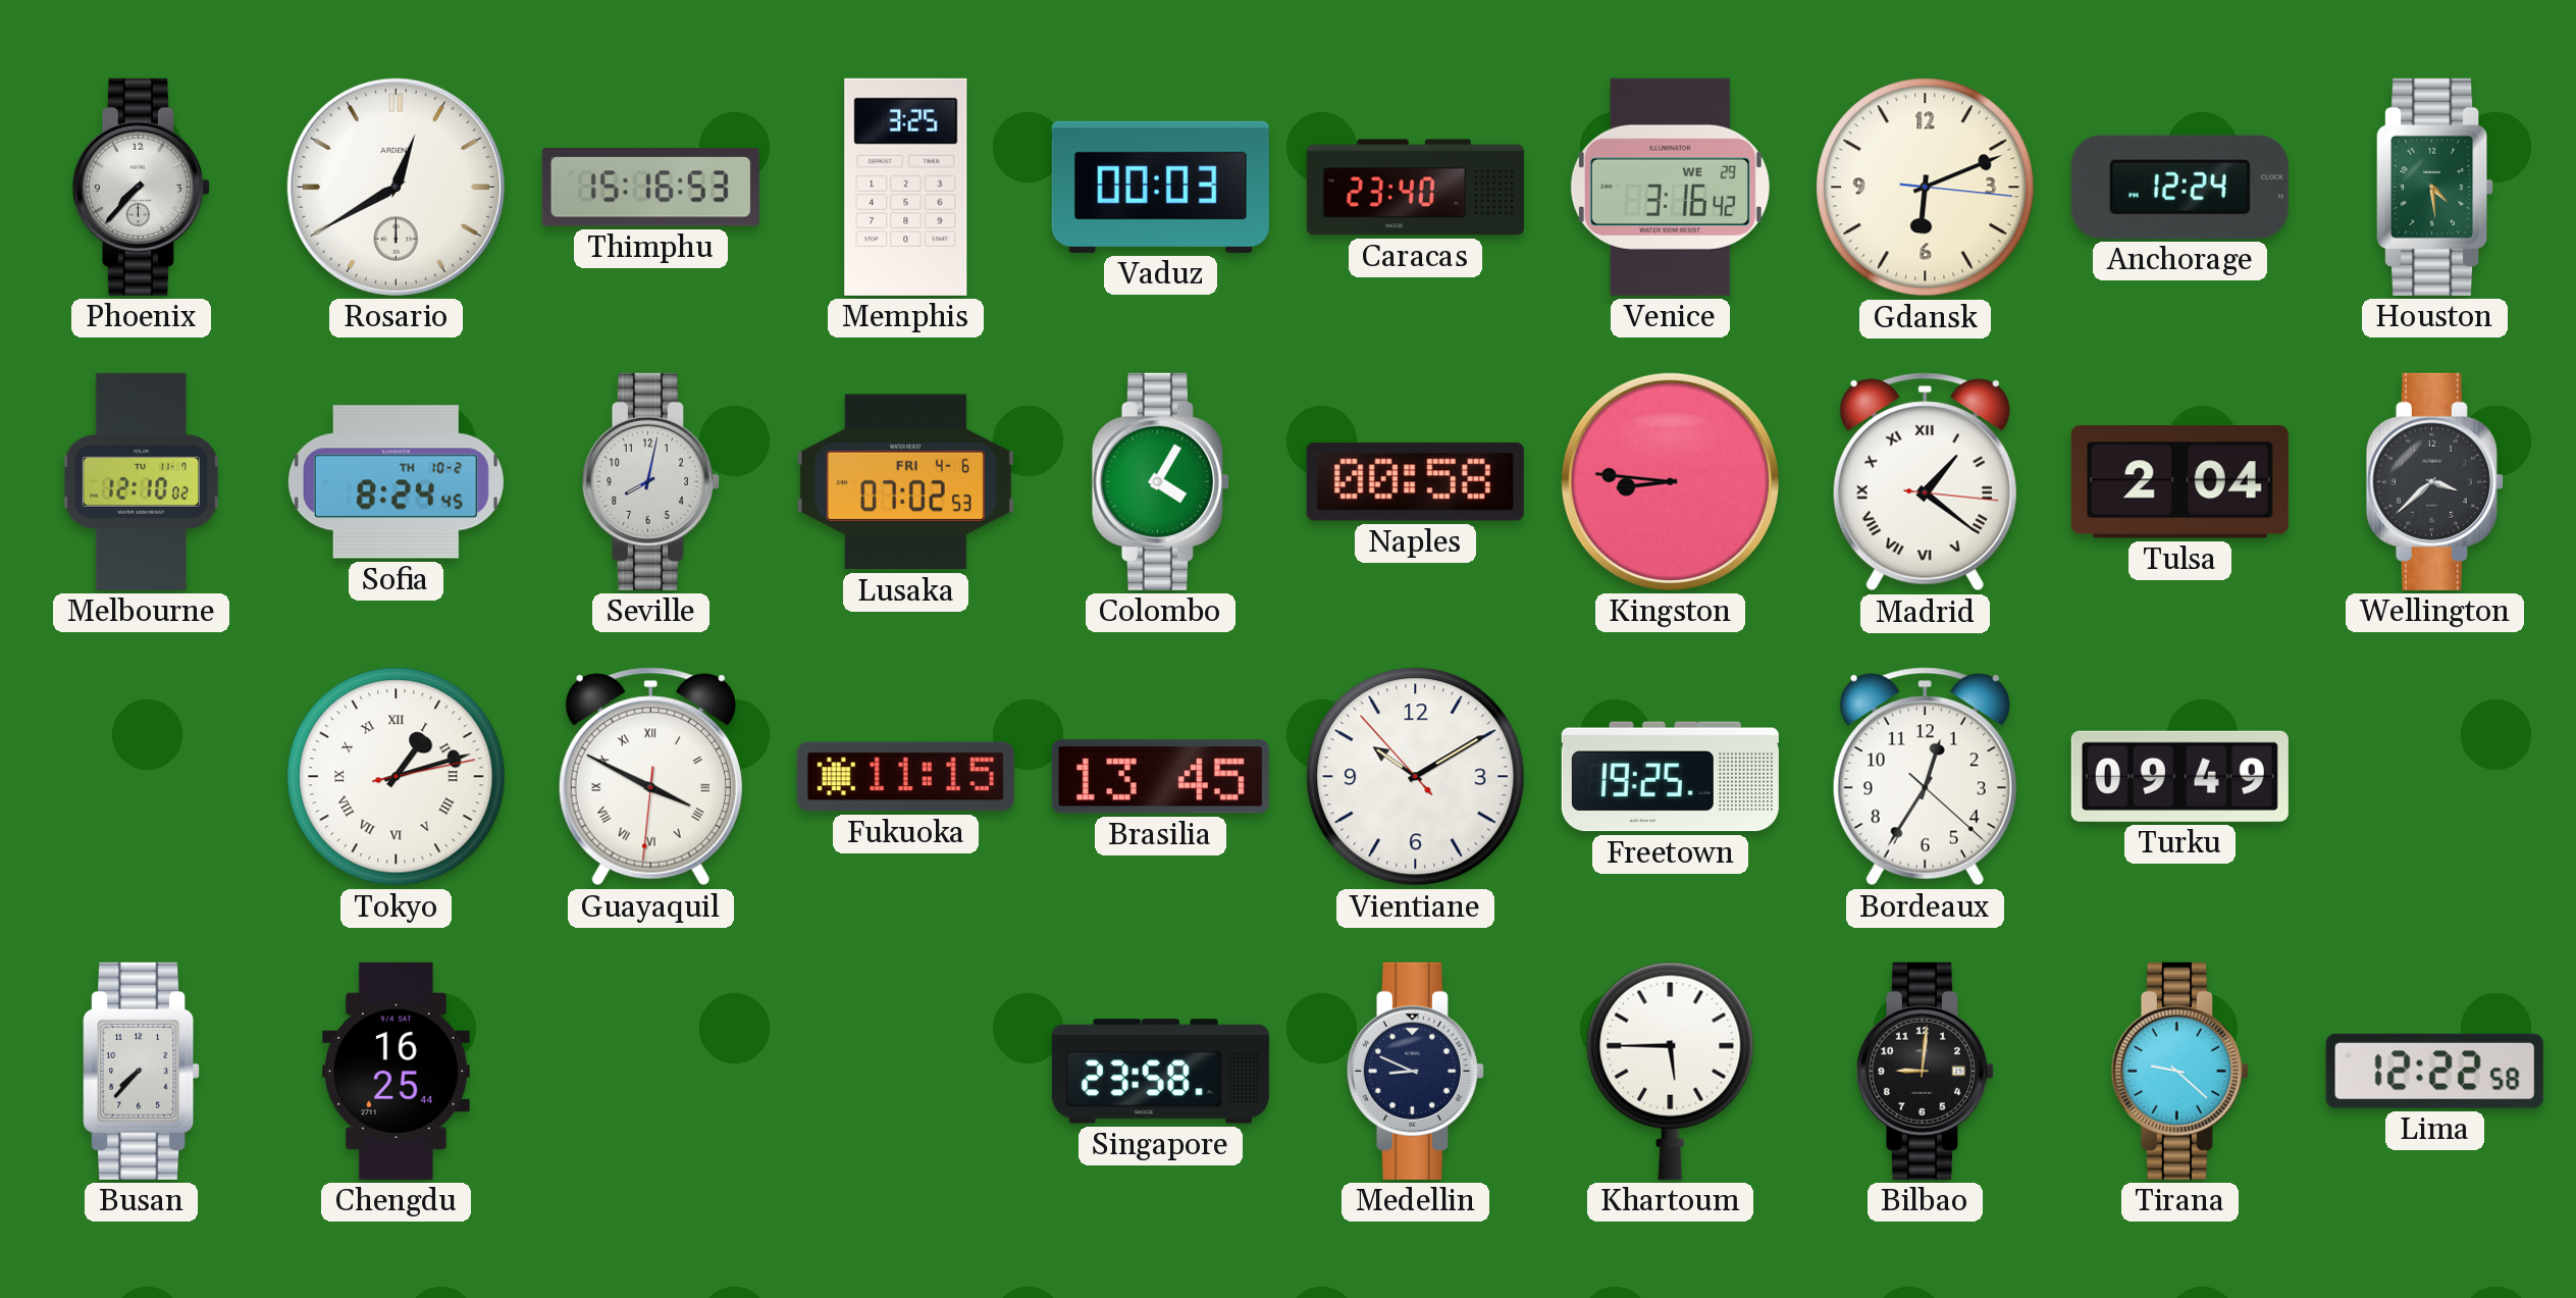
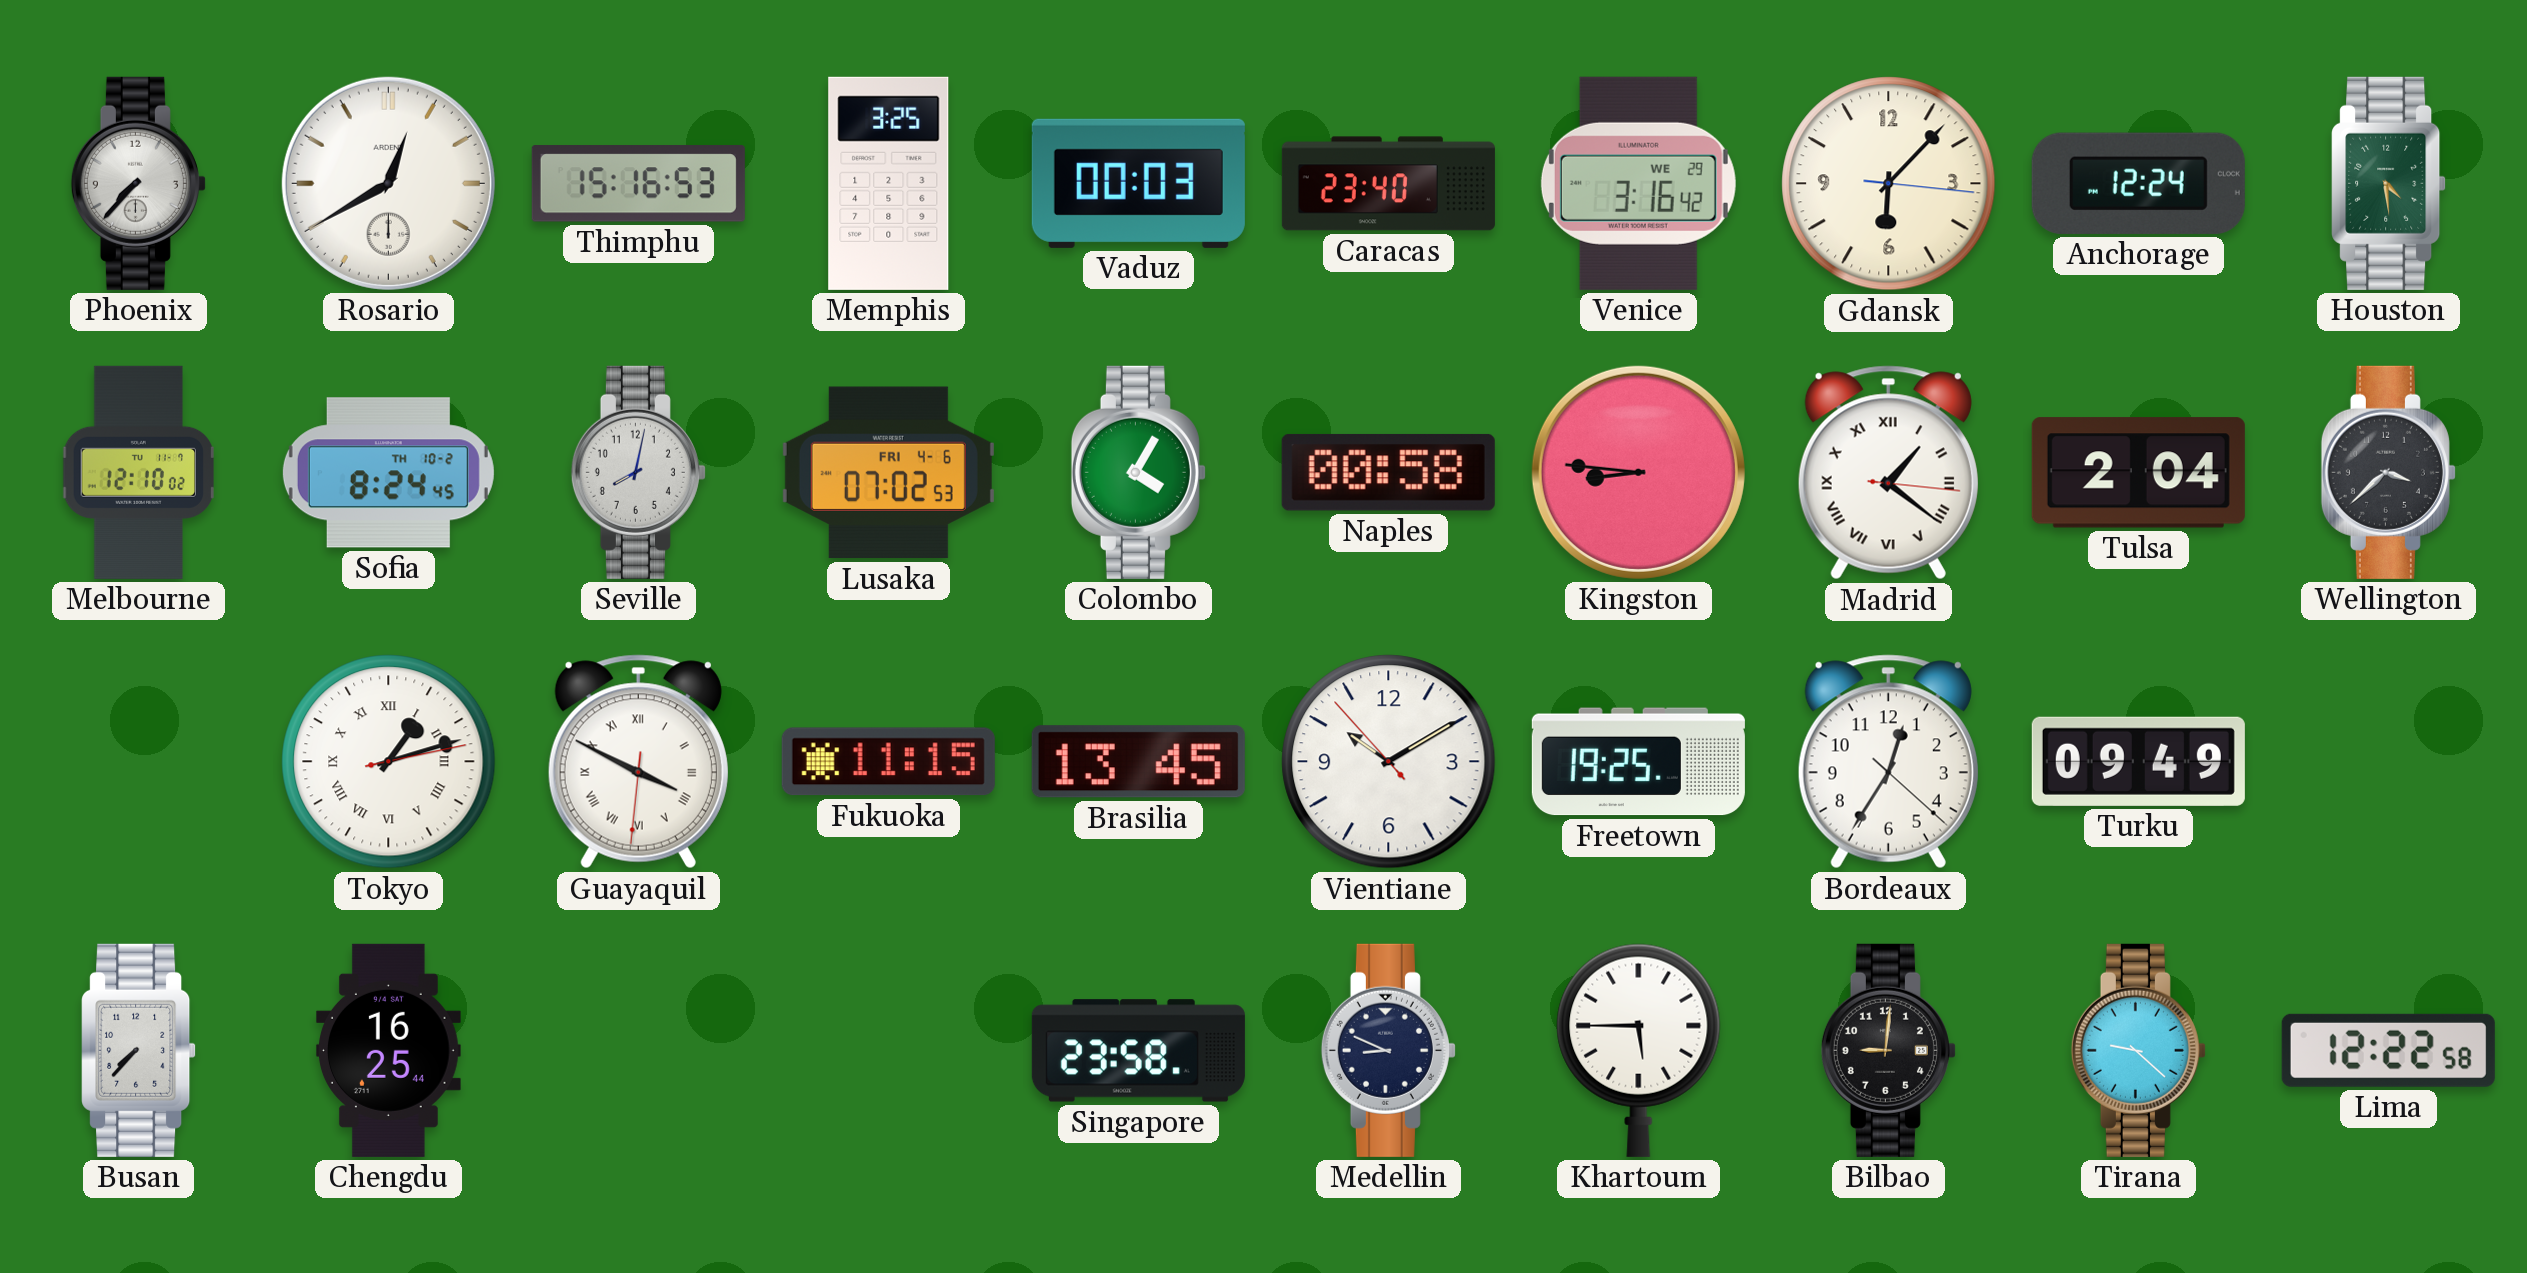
Gdansk: 6:11 -> 6:07
